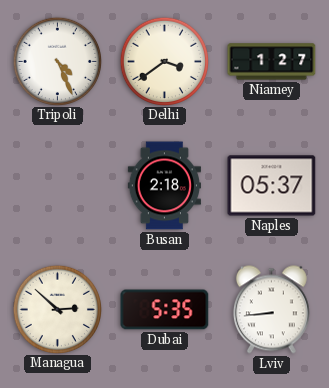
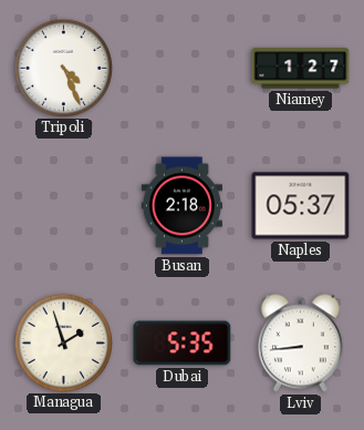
Delhi: 3:39 -> none
Managua: 2:52 -> 1:57
